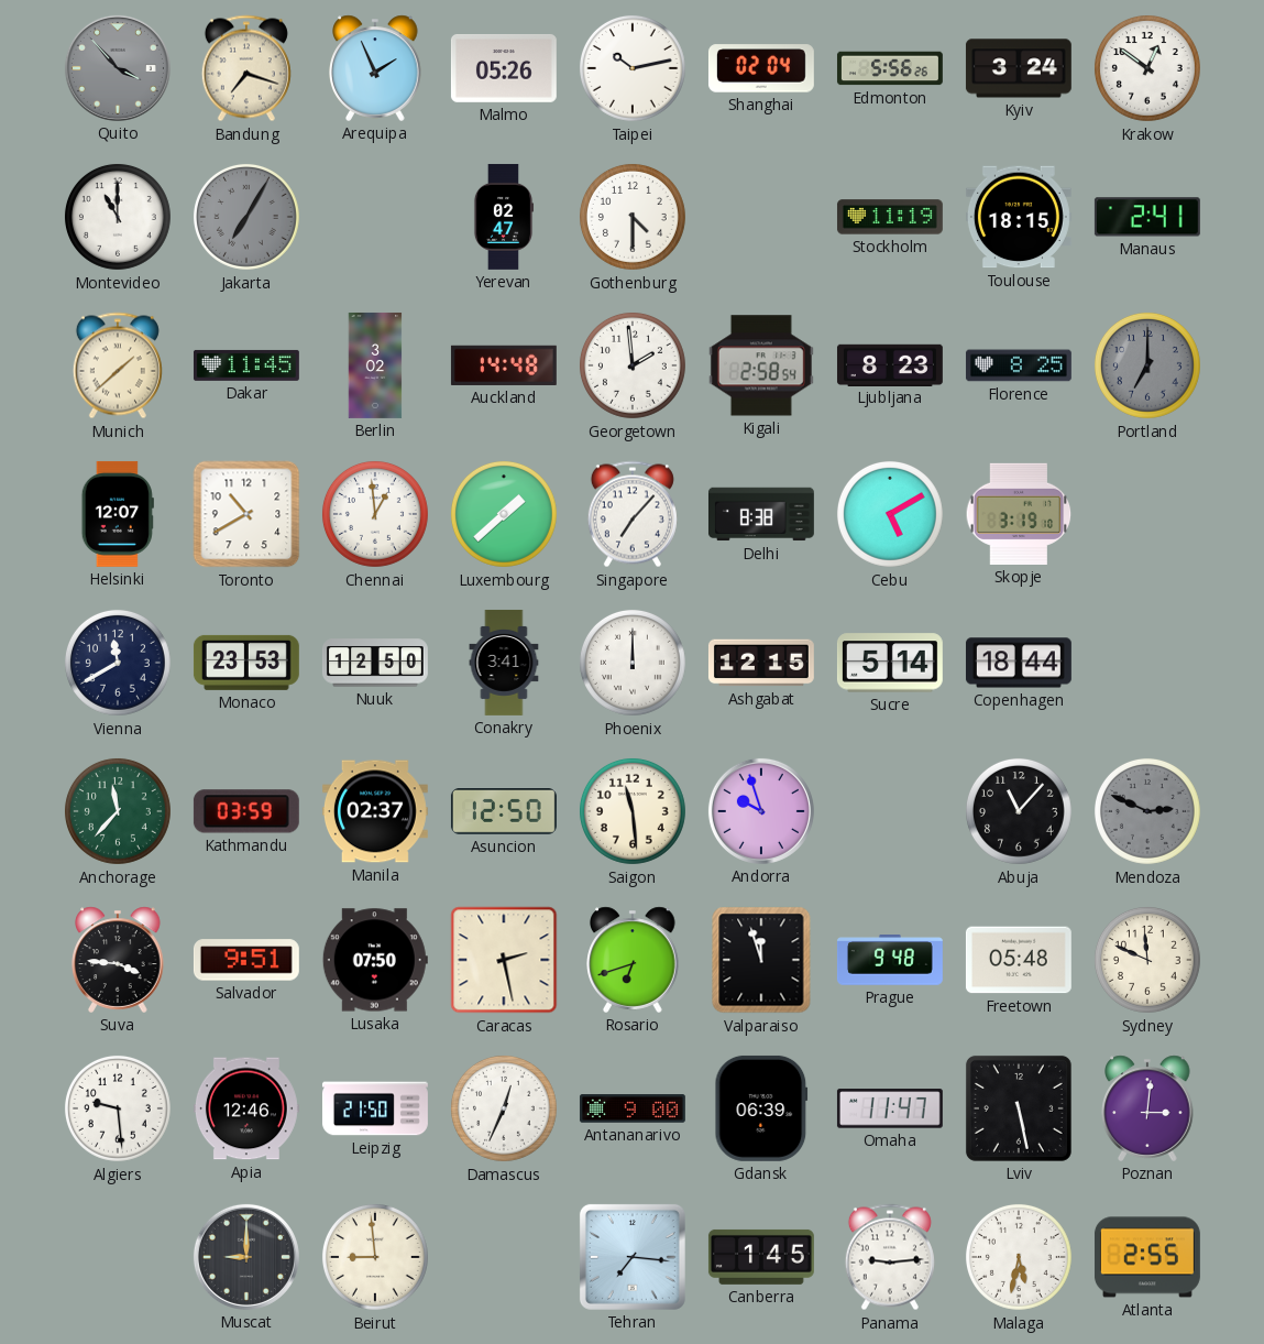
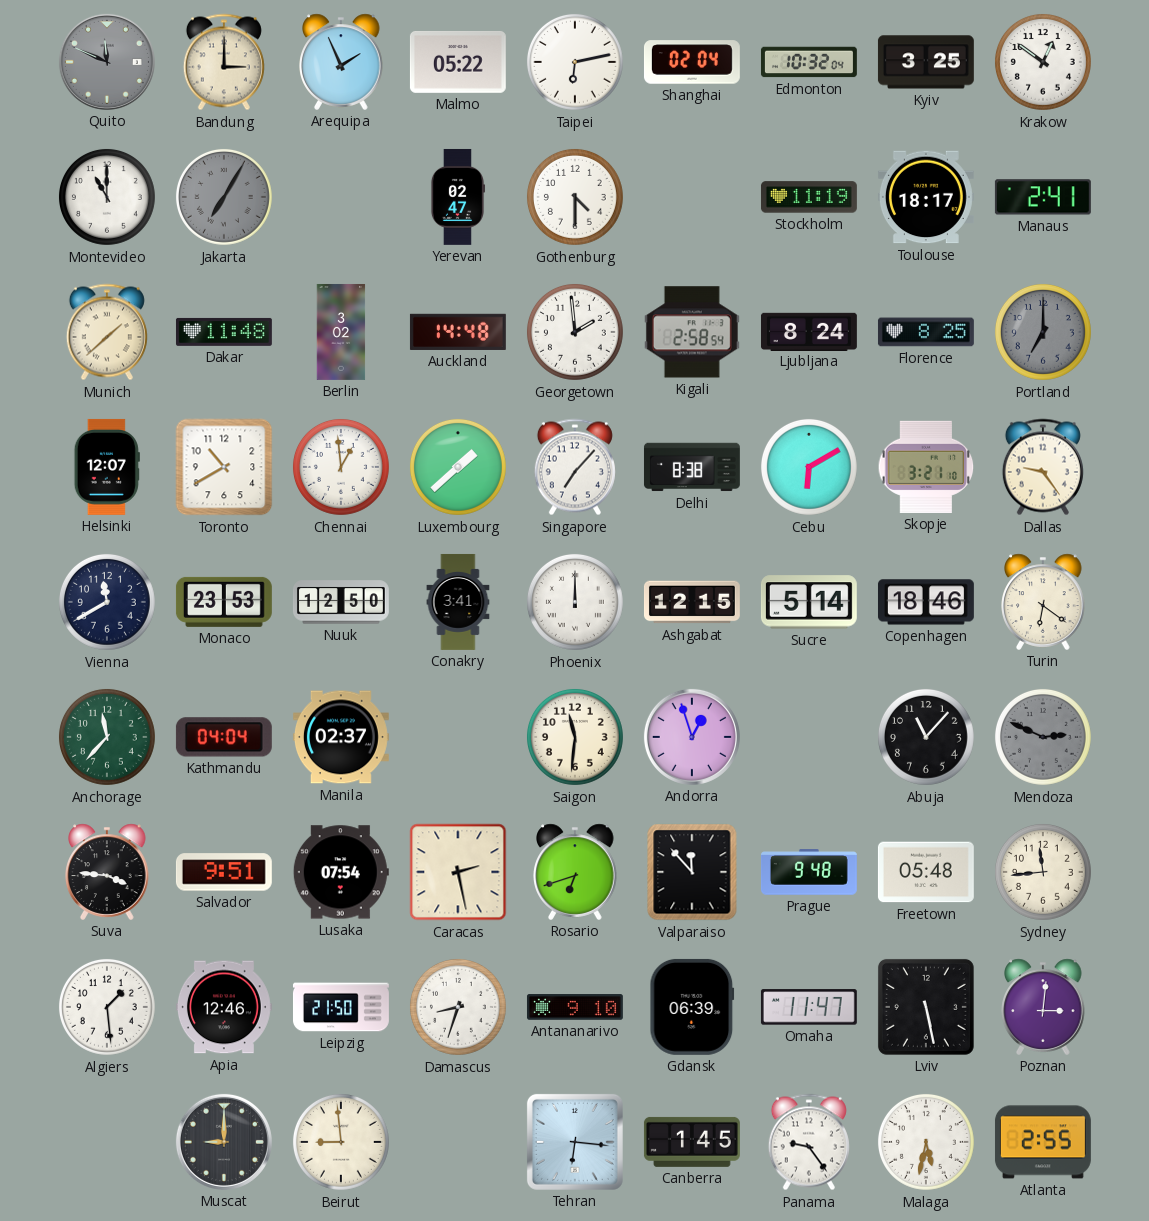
Quito: 3:53 -> 11:49
Bandung: 7:18 -> 3:00
Malmo: 05:26 -> 05:22
Taipei: 10:13 -> 6:13
Edmonton: 5:56 -> 10:32
Kyiv: 3:24 -> 3:25
Toulouse: 18:15 -> 18:17
Dakar: 11:45 -> 11:48
Ljubljana: 8:23 -> 8:24
Cebu: 5:10 -> 6:10
Skopje: 3:19 -> 3:21
Dallas: none -> 9:24
Copenhagen: 18:44 -> 18:46
Turin: none -> 6:21
Kathmandu: 03:59 -> 04:04
Asuncion: 12:50 -> none
Saigon: 11:29 -> 11:31
Andorra: 9:57 -> 12:57
Lusaka: 07:50 -> 07:54
Valparaiso: 11:57 -> 11:53
Sydney: 11:49 -> 11:44
Algiers: 9:29 -> 1:29
Damascus: 12:34 -> 8:33
Antananarivo: 9:00 -> 9:10
Tehran: 7:16 -> 6:16
Panama: 9:14 -> 9:24
